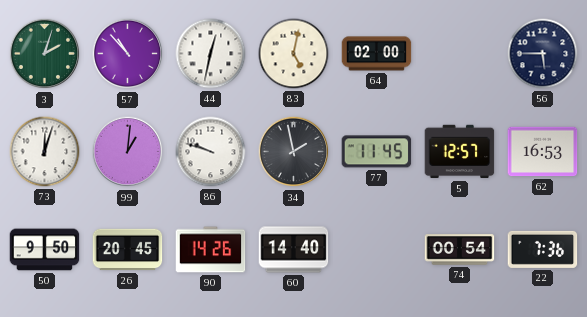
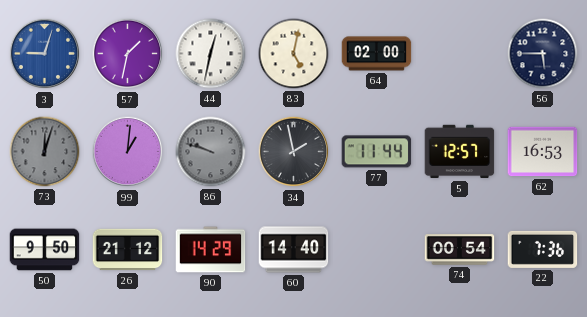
3: 2:03 -> 9:03
3 dial: green -> blue
57: 10:53 -> 1:32
73 dial: white -> grey
86 dial: white -> grey
77: 11:45 -> 11:44
26: 20:45 -> 21:12
90: 14:26 -> 14:29
